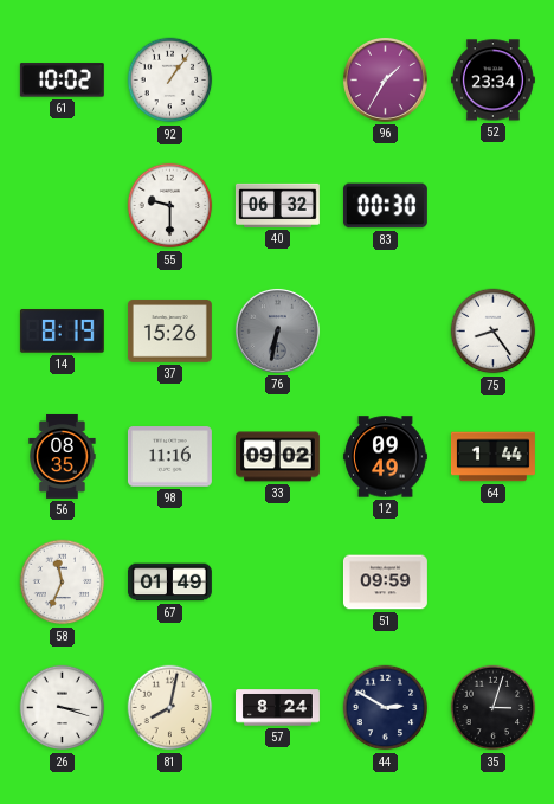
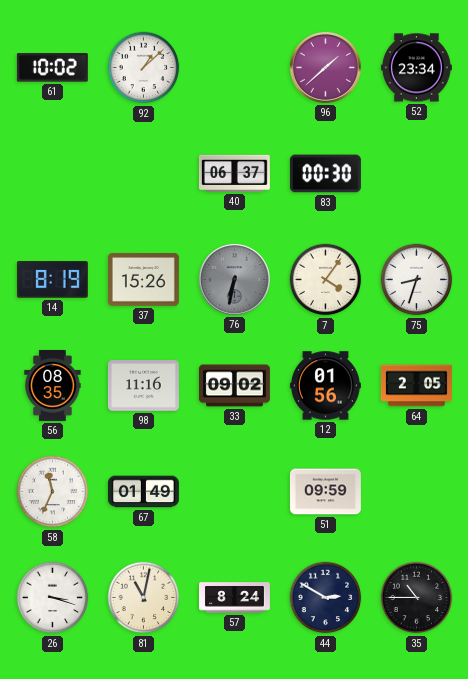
92: 1:06 -> 1:08
96: 1:35 -> 1:38
55: 9:30 -> none
40: 06:32 -> 06:37
7: none -> 4:06
75: 8:24 -> 8:33
12: 09:49 -> 01:56
64: 1:44 -> 2:05
81: 8:02 -> 11:02
35: 3:03 -> 10:45
